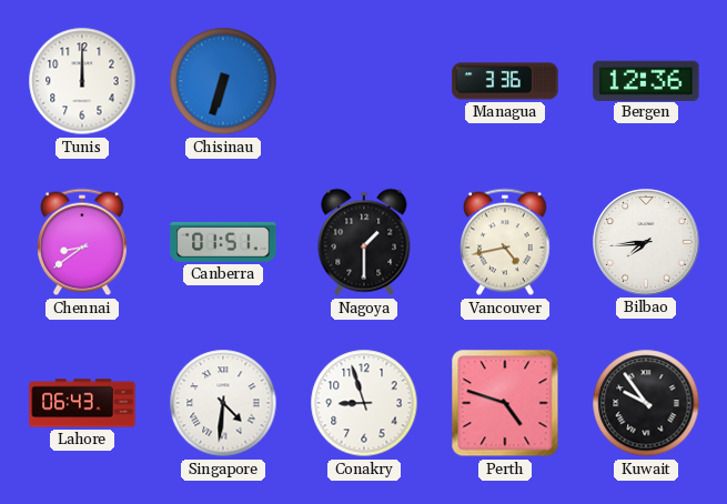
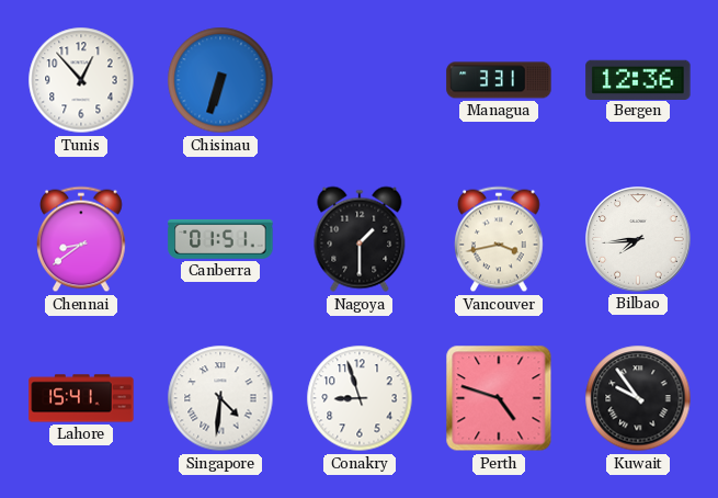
Tunis: 12:00 -> 12:53
Managua: 3:36 -> 3:31
Vancouver: 4:43 -> 3:43
Lahore: 06:43 -> 15:41
